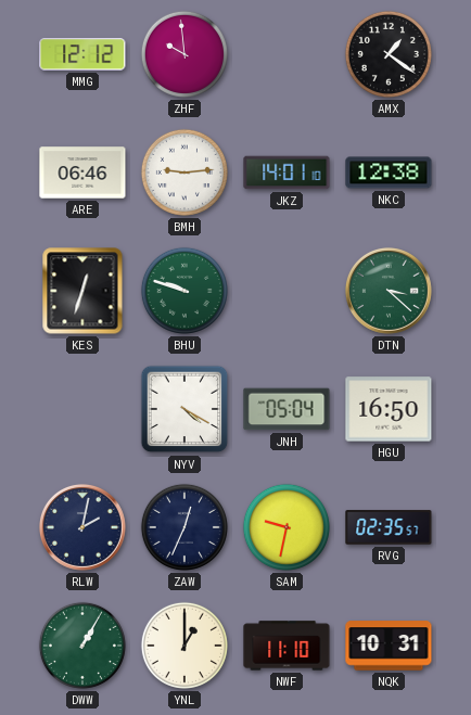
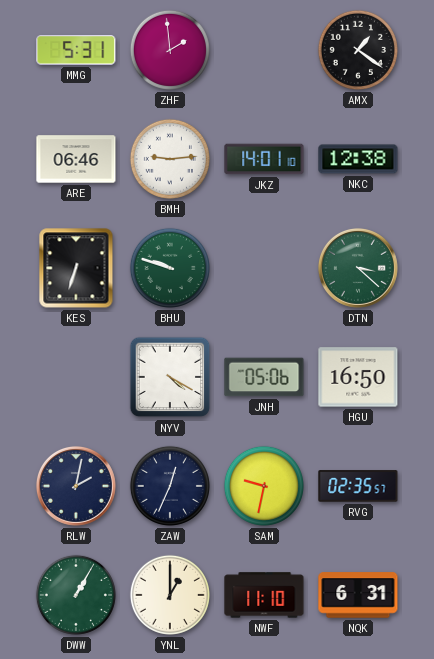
MMG: 12:12 -> 5:31
ZHF: 9:59 -> 1:59
KES: 12:33 -> 6:33
JNH: 05:04 -> 05:06
NQK: 10:31 -> 6:31
